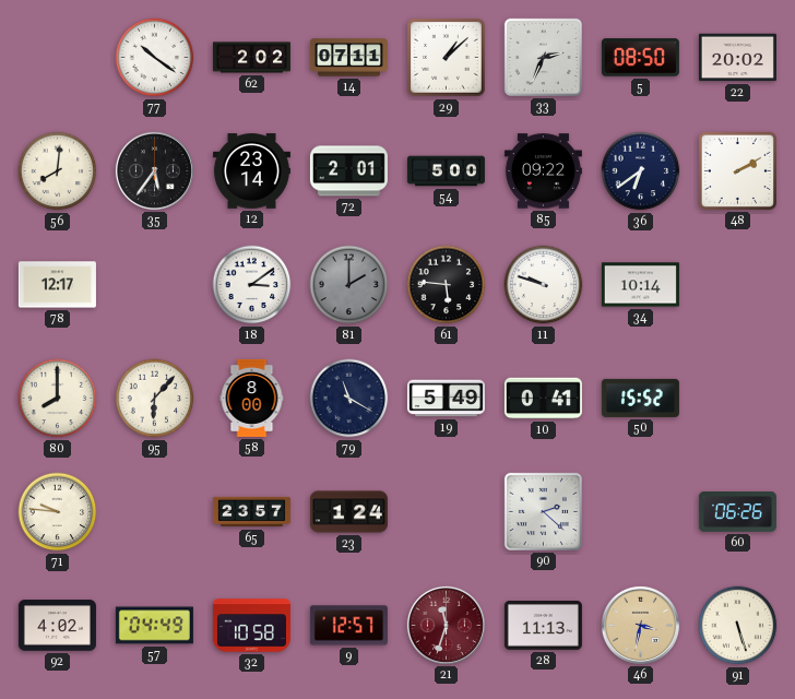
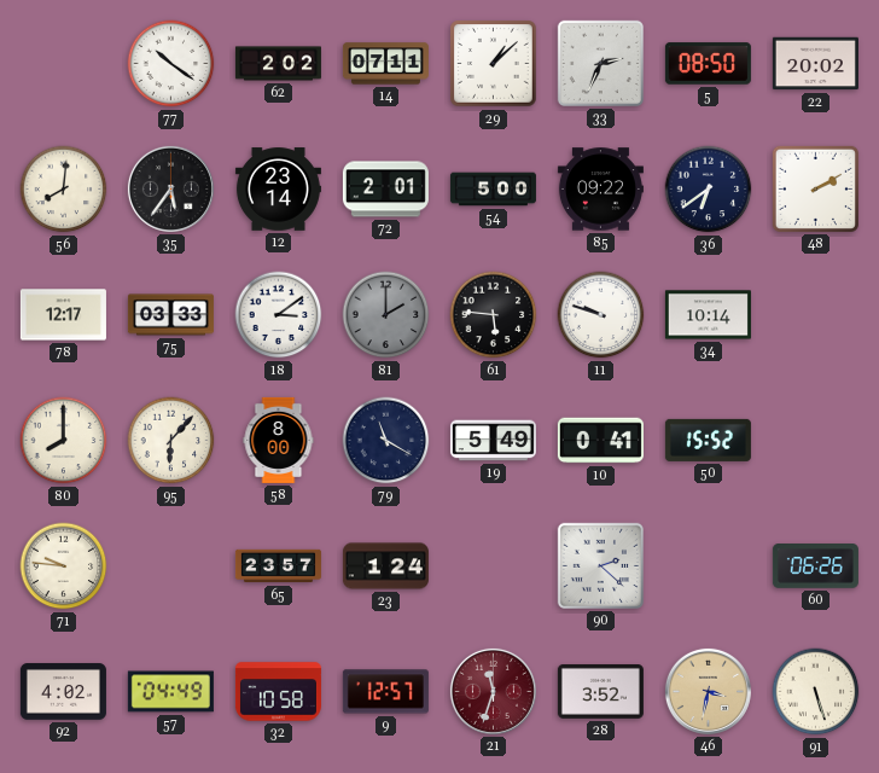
75: none -> 03:33
28: 11:13 -> 3:52
